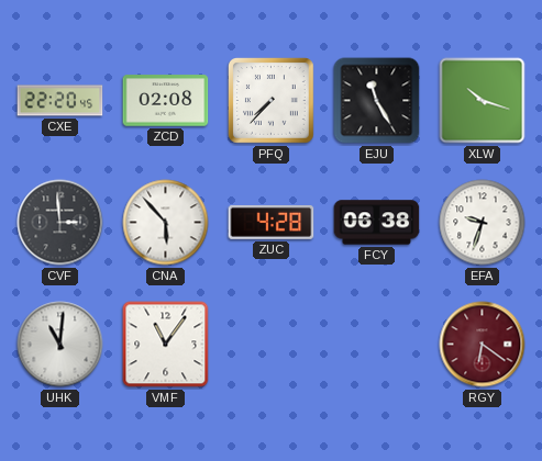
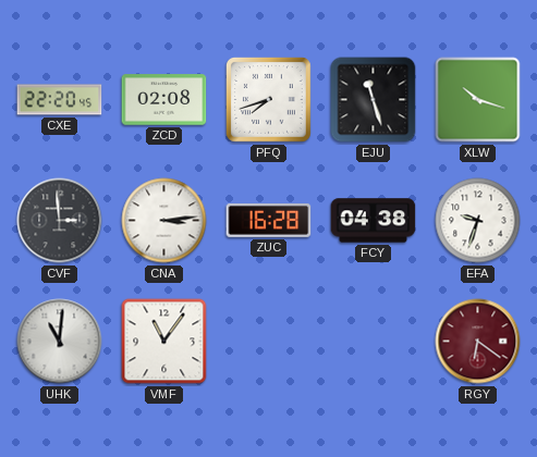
PFQ: 7:37 -> 7:42
EJU: 11:25 -> 11:27
CNA: 5:53 -> 3:14
ZUC: 4:28 -> 16:28
FCY: 06:38 -> 04:38
